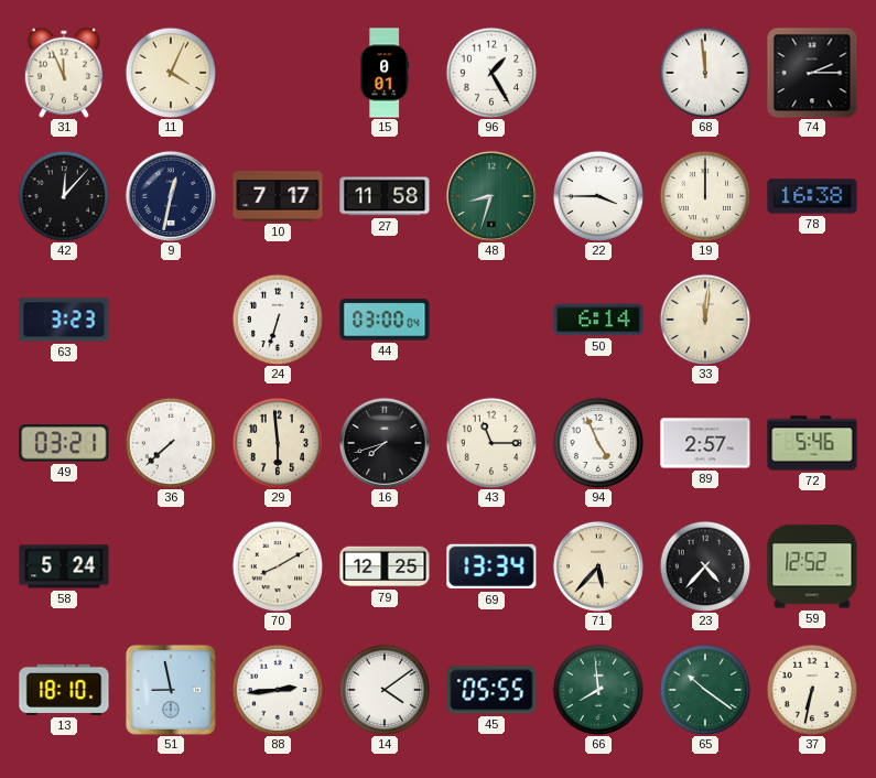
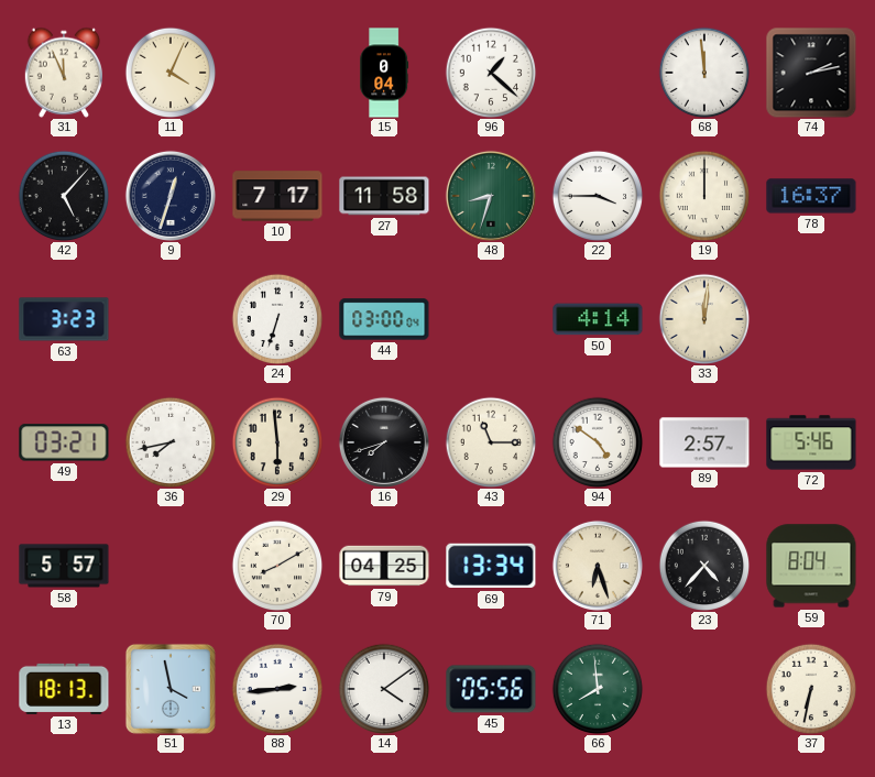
15: 0:01 -> 0:04
96: 1:25 -> 1:22
74: 2:15 -> 2:13
42: 12:07 -> 5:07
9: 12:32 -> 12:33
78: 16:38 -> 16:37
50: 6:14 -> 4:14
36: 7:38 -> 7:43
94: 4:56 -> 4:51
58: 5:24 -> 5:57
79: 12:25 -> 04:25
71: 5:37 -> 6:27
59: 12:52 -> 8:04
13: 18:10 -> 18:13
51: 8:58 -> 3:58
45: 05:55 -> 05:56
65: 10:21 -> none
